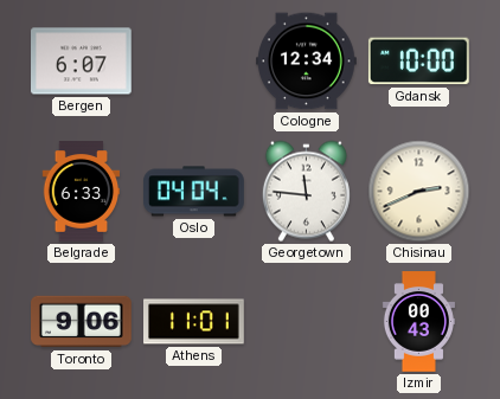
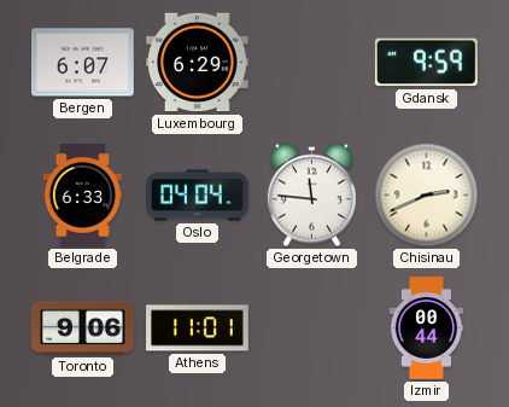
Luxembourg: none -> 6:29
Cologne: 12:34 -> none
Gdansk: 10:00 -> 9:59
Izmir: 00:43 -> 00:44
